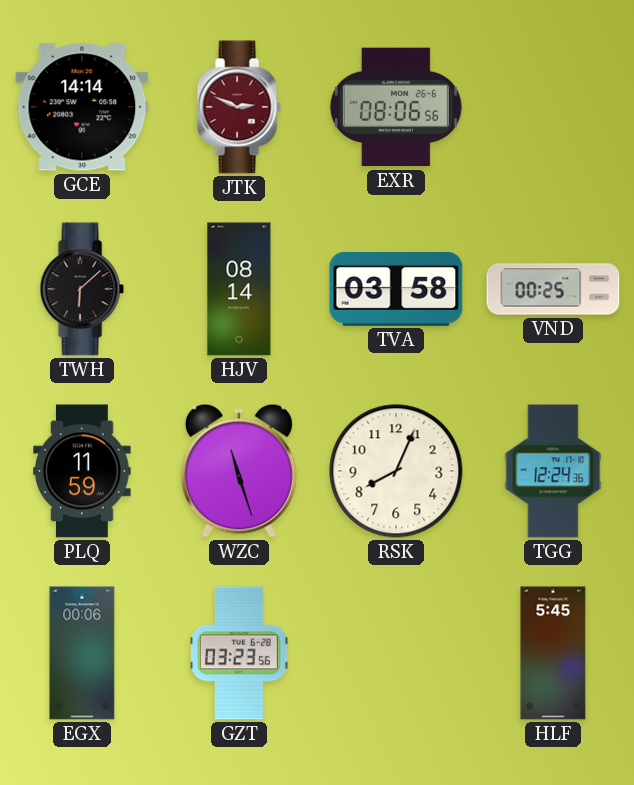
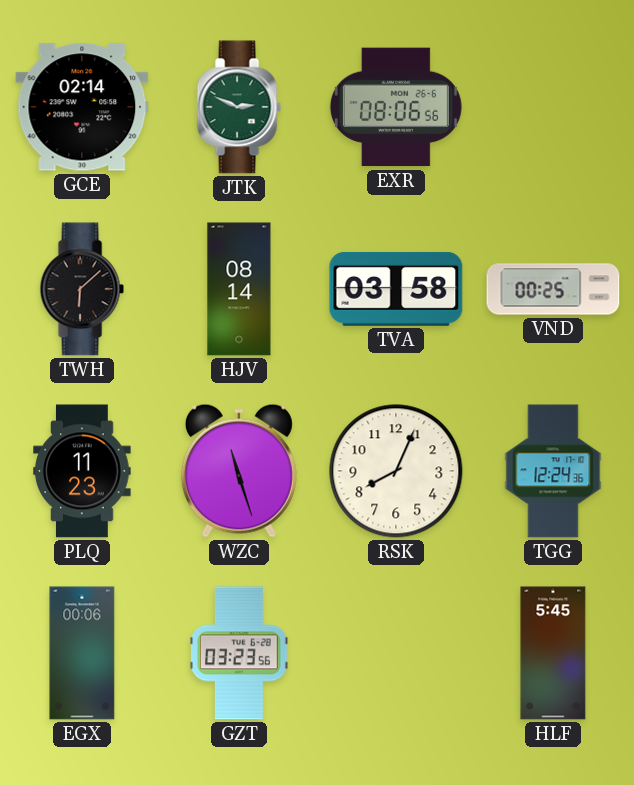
GCE: 14:14 -> 02:14
JTK dial: burgundy -> green
PLQ: 11:59 -> 11:23
